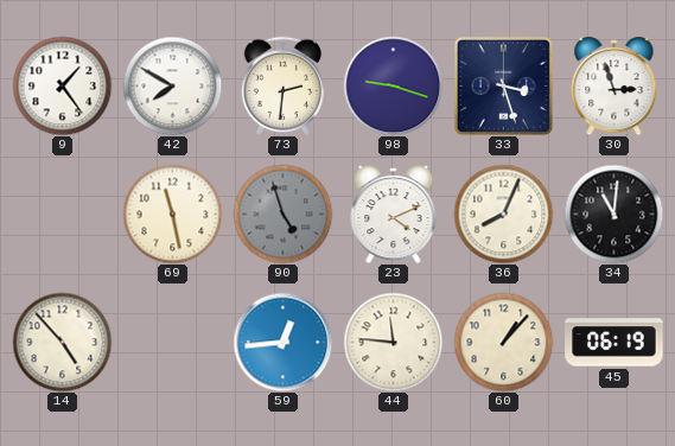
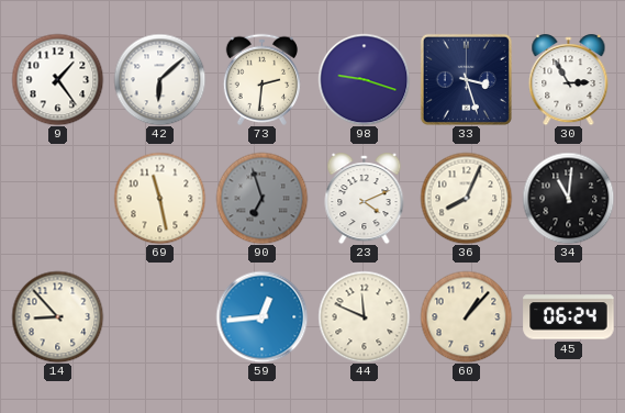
42: 7:50 -> 6:08
30: 2:57 -> 2:55
90: 4:57 -> 6:57
14: 4:53 -> 8:53
44: 11:46 -> 11:49
45: 06:19 -> 06:24
